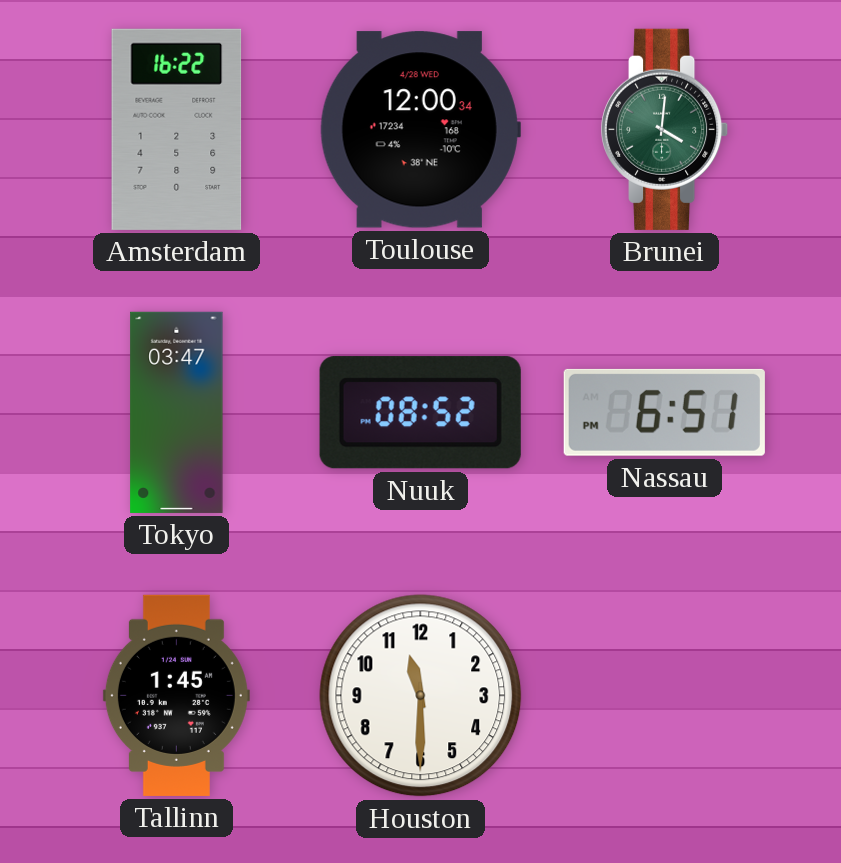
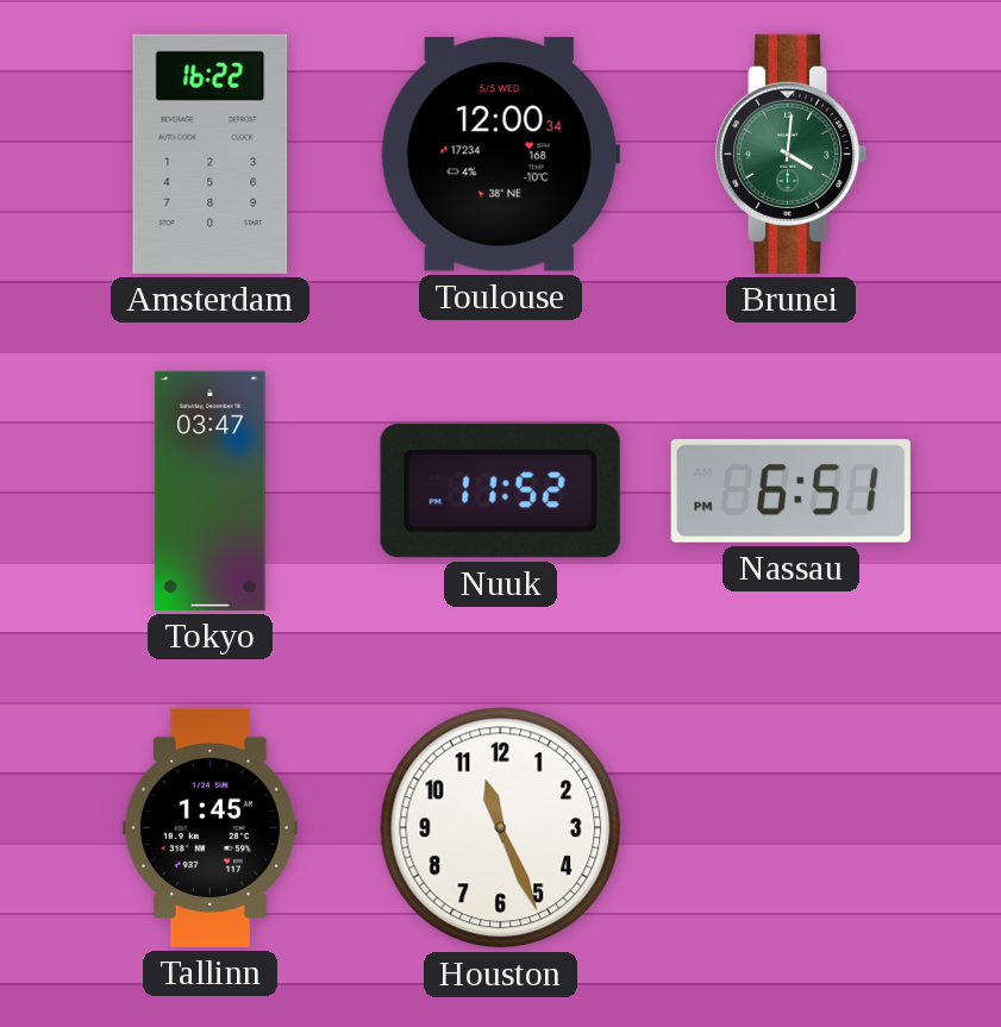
Toulouse date: 4/28 WED -> 5/5 WED
Nuuk: 08:52 -> 11:52
Houston: 11:30 -> 11:26
